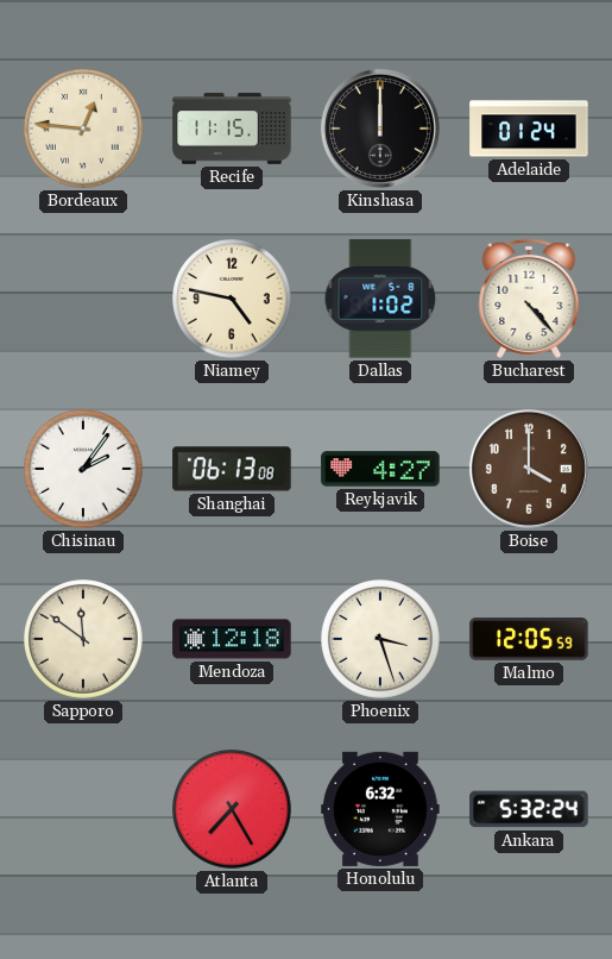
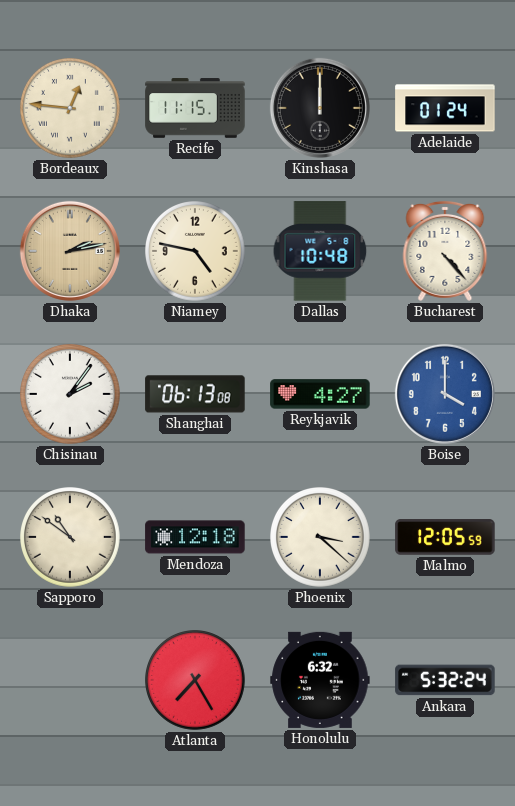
Dhaka: none -> 2:13
Dallas: 1:02 -> 10:48
Boise dial: brown -> blue
Sapporo: 11:51 -> 10:51
Phoenix: 3:27 -> 3:22
